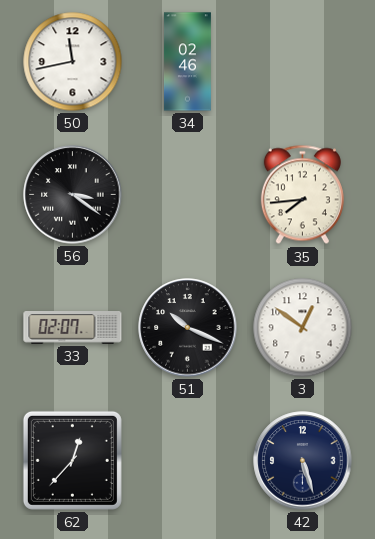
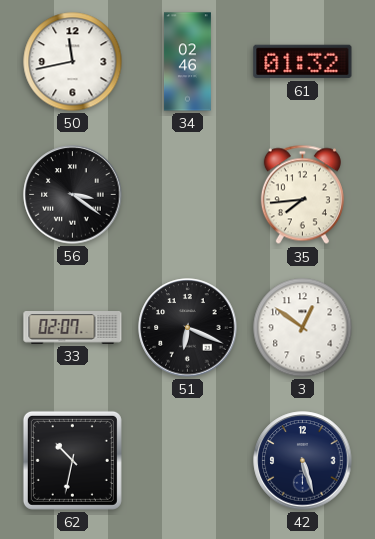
61: none -> 01:32
51: 10:19 -> 6:19
62: 12:37 -> 10:32
